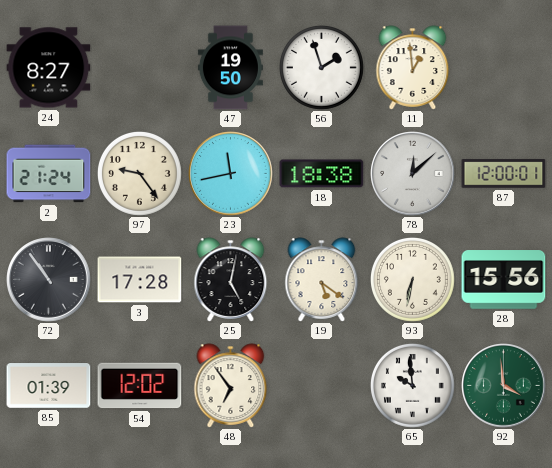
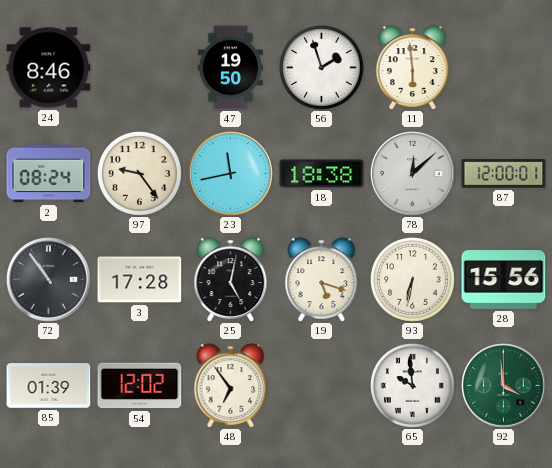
24: 8:27 -> 8:46
11: 12:59 -> 5:59
2: 21:24 -> 08:24
19: 5:21 -> 5:18
